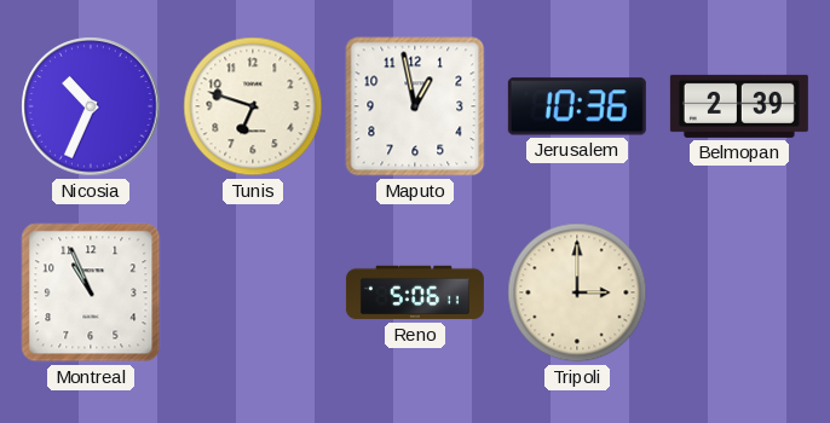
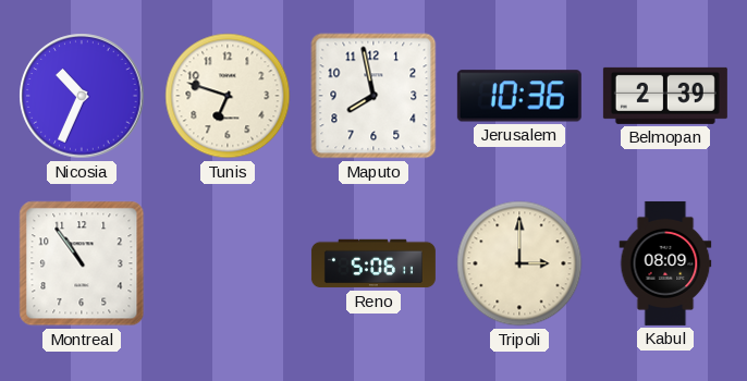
Maputo: 12:58 -> 7:58
Montreal: 10:56 -> 10:54
Kabul: none -> 08:09
